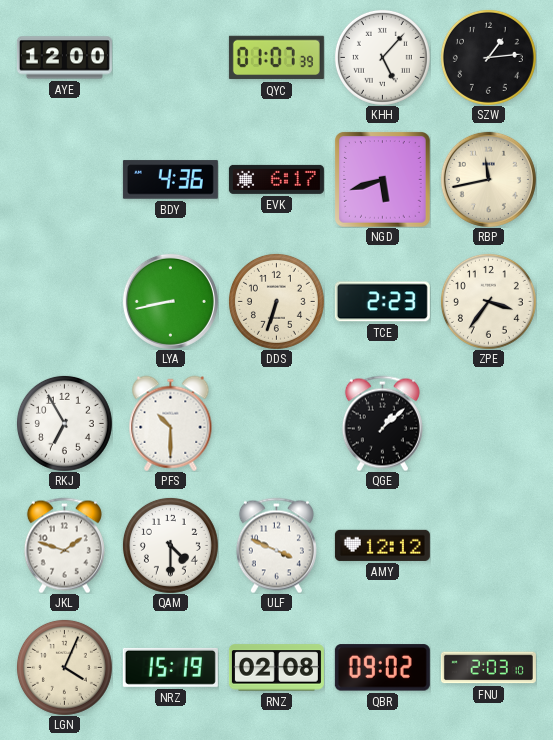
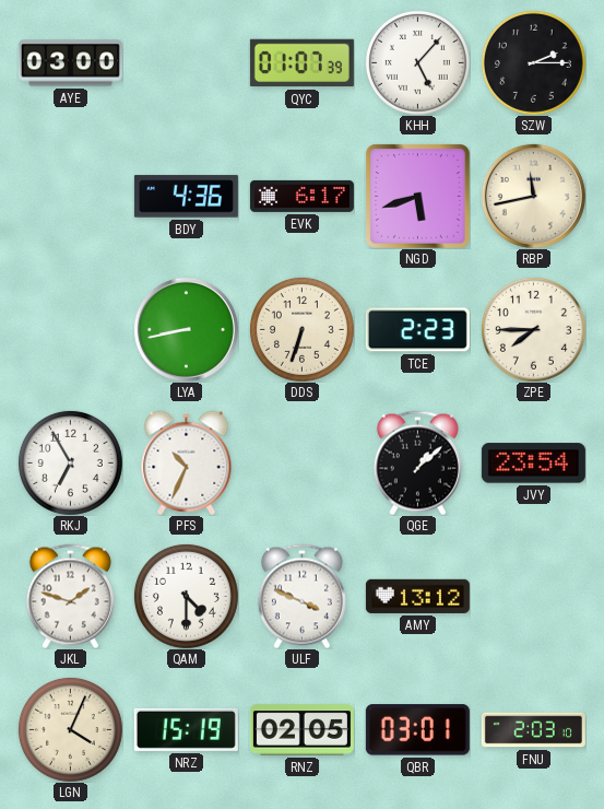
AYE: 12:00 -> 03:00
SZW: 1:14 -> 2:15
ZPE: 3:36 -> 7:45
PFS: 10:30 -> 10:34
JVY: none -> 23:54
AMY: 12:12 -> 13:12
RNZ: 02:08 -> 02:05
QBR: 09:02 -> 03:01
